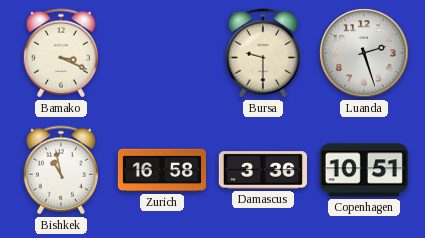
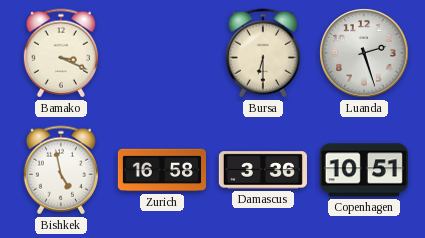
Bursa: 9:30 -> 6:30
Bishkek: 10:58 -> 4:58
